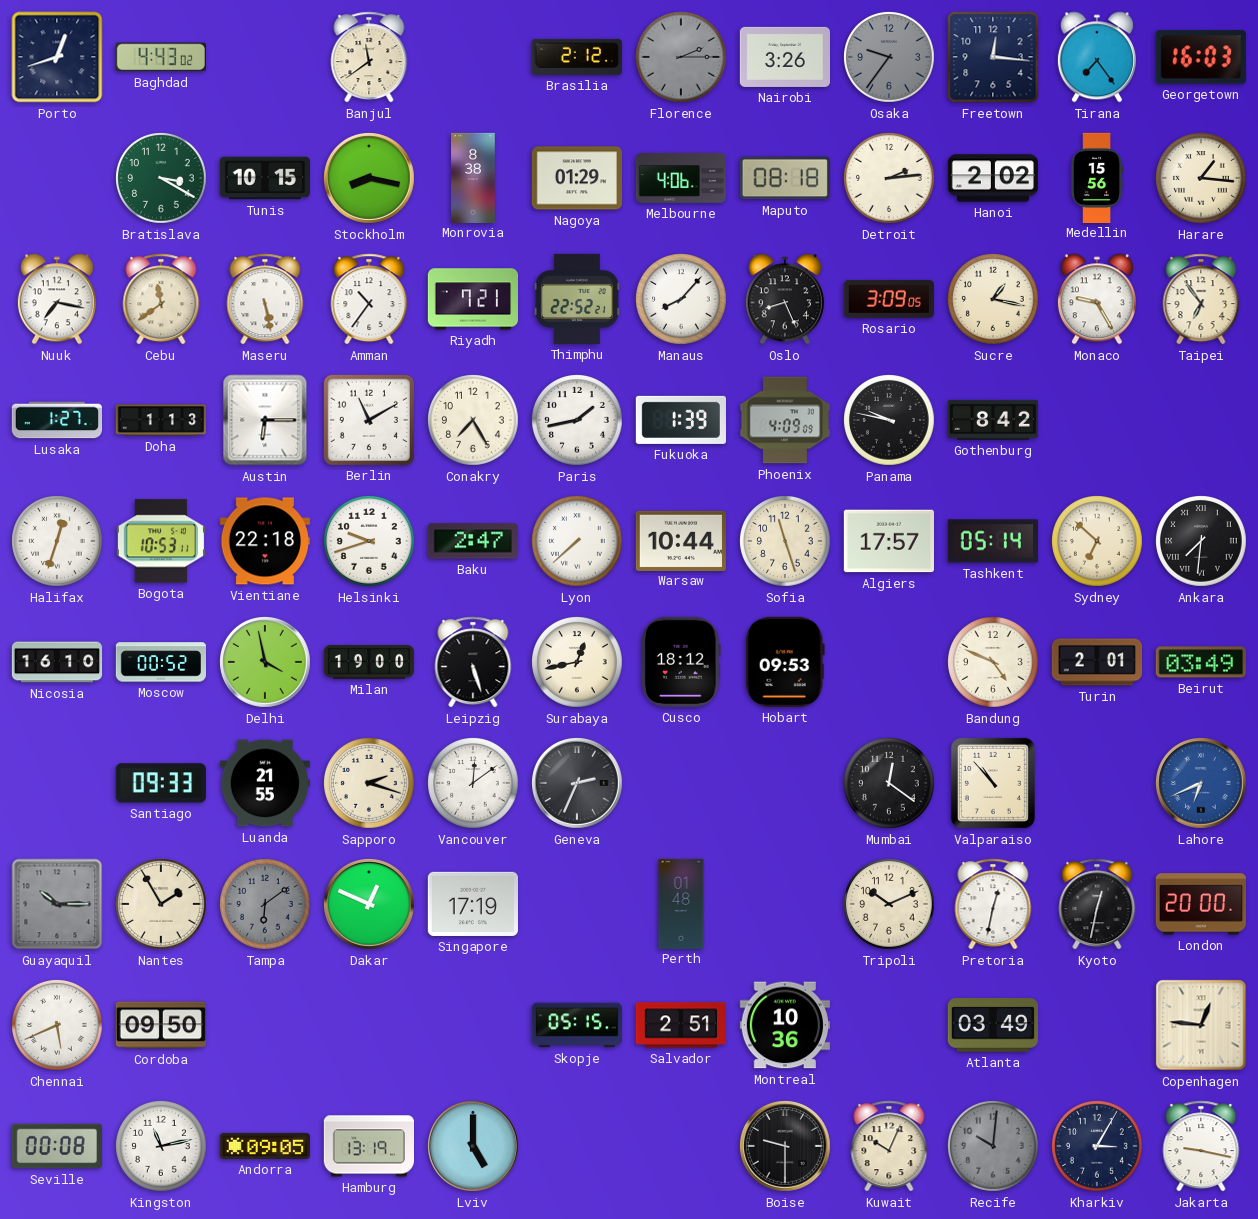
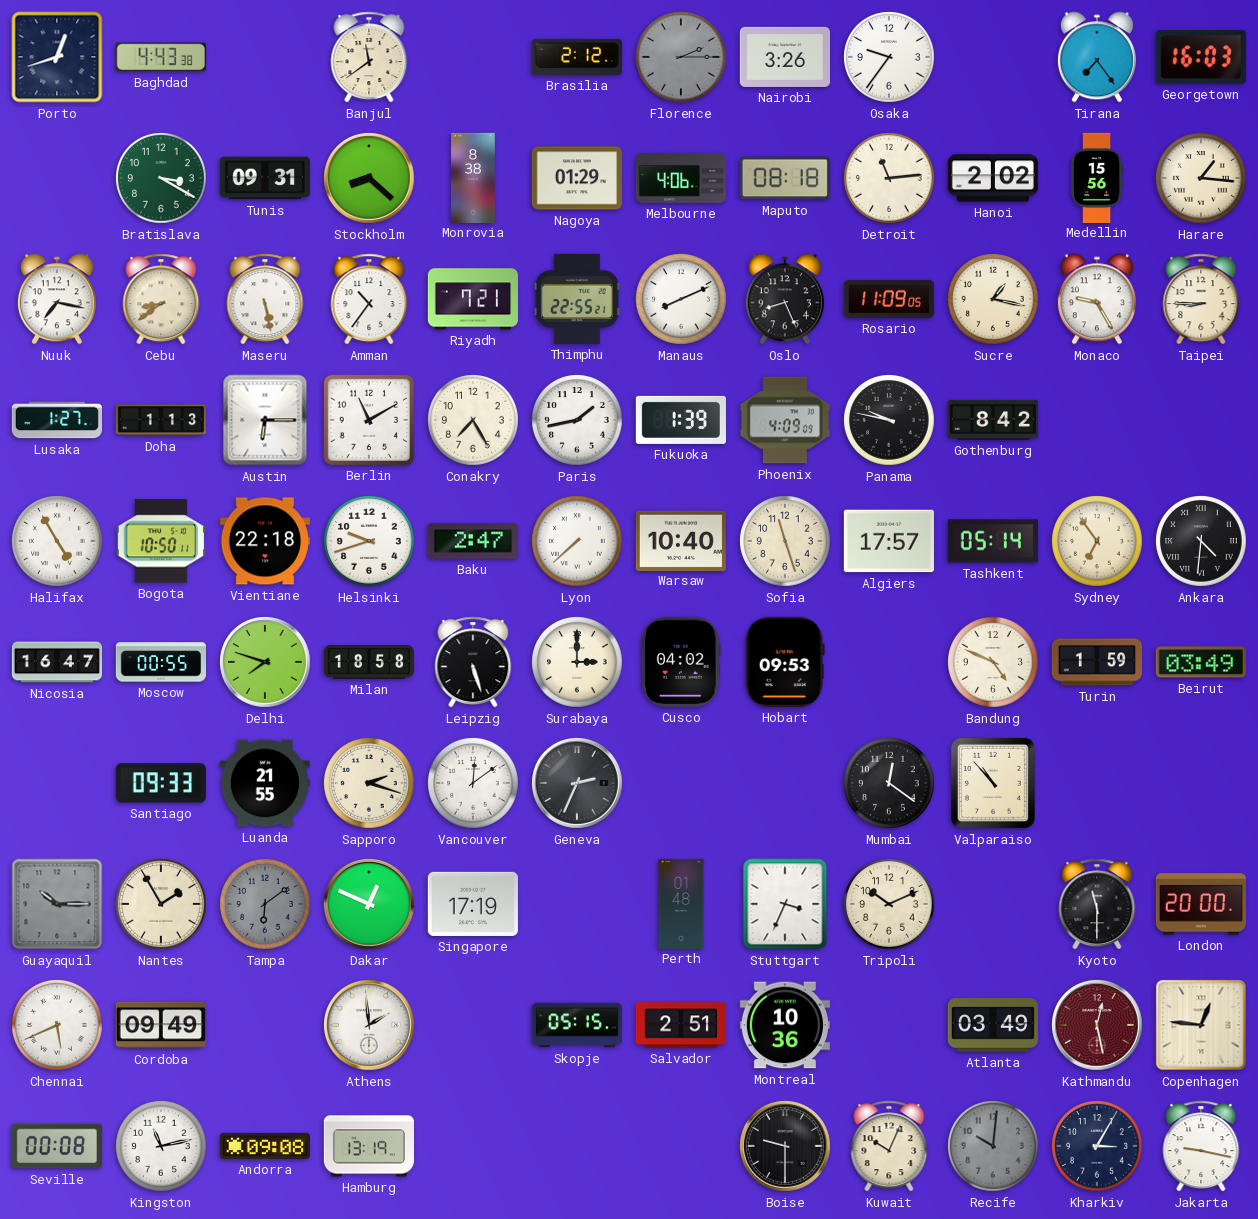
Baghdad: 4:43:02 -> 4:43:38
Osaka dial: grey -> white
Freetown: 12:16 -> none
Tunis: 10:15 -> 09:31
Stockholm: 8:17 -> 8:22
Detroit: 2:14 -> 11:14
Cebu: 11:39 -> 8:39
Thimphu: 22:52 -> 22:55
Manaus: 8:07 -> 8:11
Rosario: 3:09 -> 11:09
Taipei: 6:54 -> 8:45
Halifax: 12:33 -> 4:55
Bogota: 10:53 -> 10:50
Warsaw: 10:44 -> 10:40
Sydney: 6:52 -> 6:54
Ankara: 7:31 -> 4:31
Nicosia: 16:10 -> 16:47
Moscow: 00:52 -> 00:55
Delhi: 3:58 -> 7:48
Milan: 19:00 -> 18:58
Surabaya: 12:43 -> 3:00
Cusco: 18:12 -> 04:02
Turin: 2:01 -> 1:59
Lahore: 6:41 -> none
Stuttgart: none -> 3:34
Pretoria: 12:32 -> none
Kyoto: 12:32 -> 11:30
Cordoba: 09:50 -> 09:49
Athens: none -> 1:59
Kathmandu: none -> 12:28
Andorra: 09:05 -> 09:08
Lviv: 5:00 -> none
